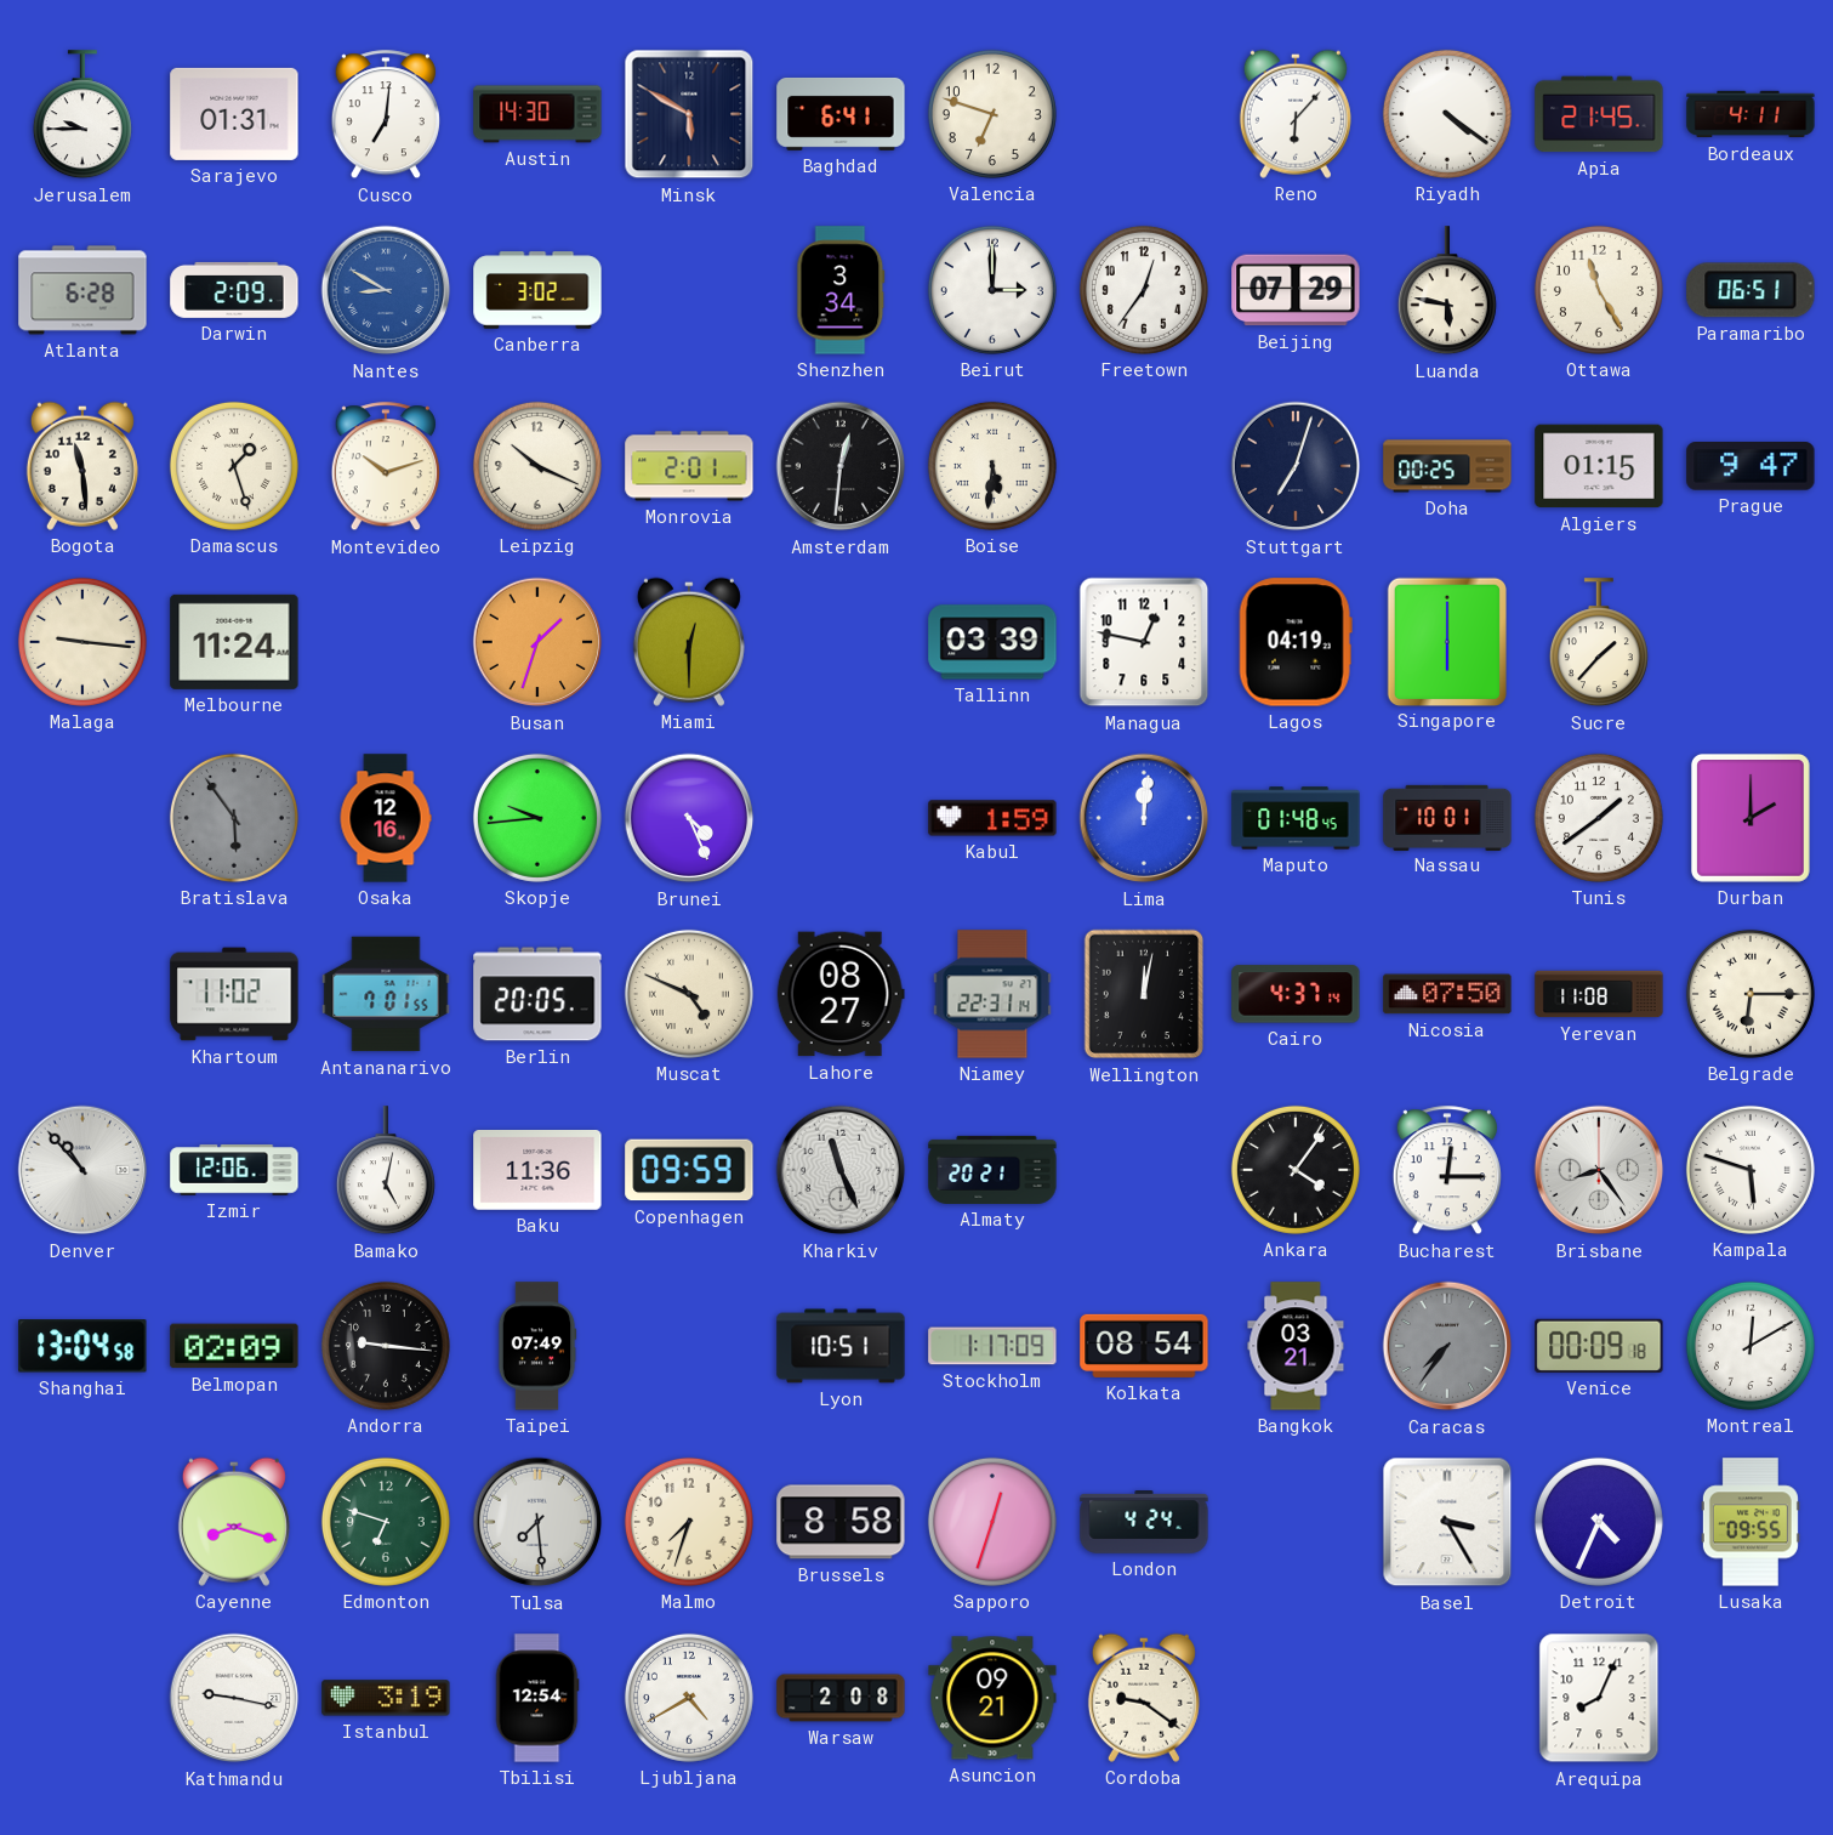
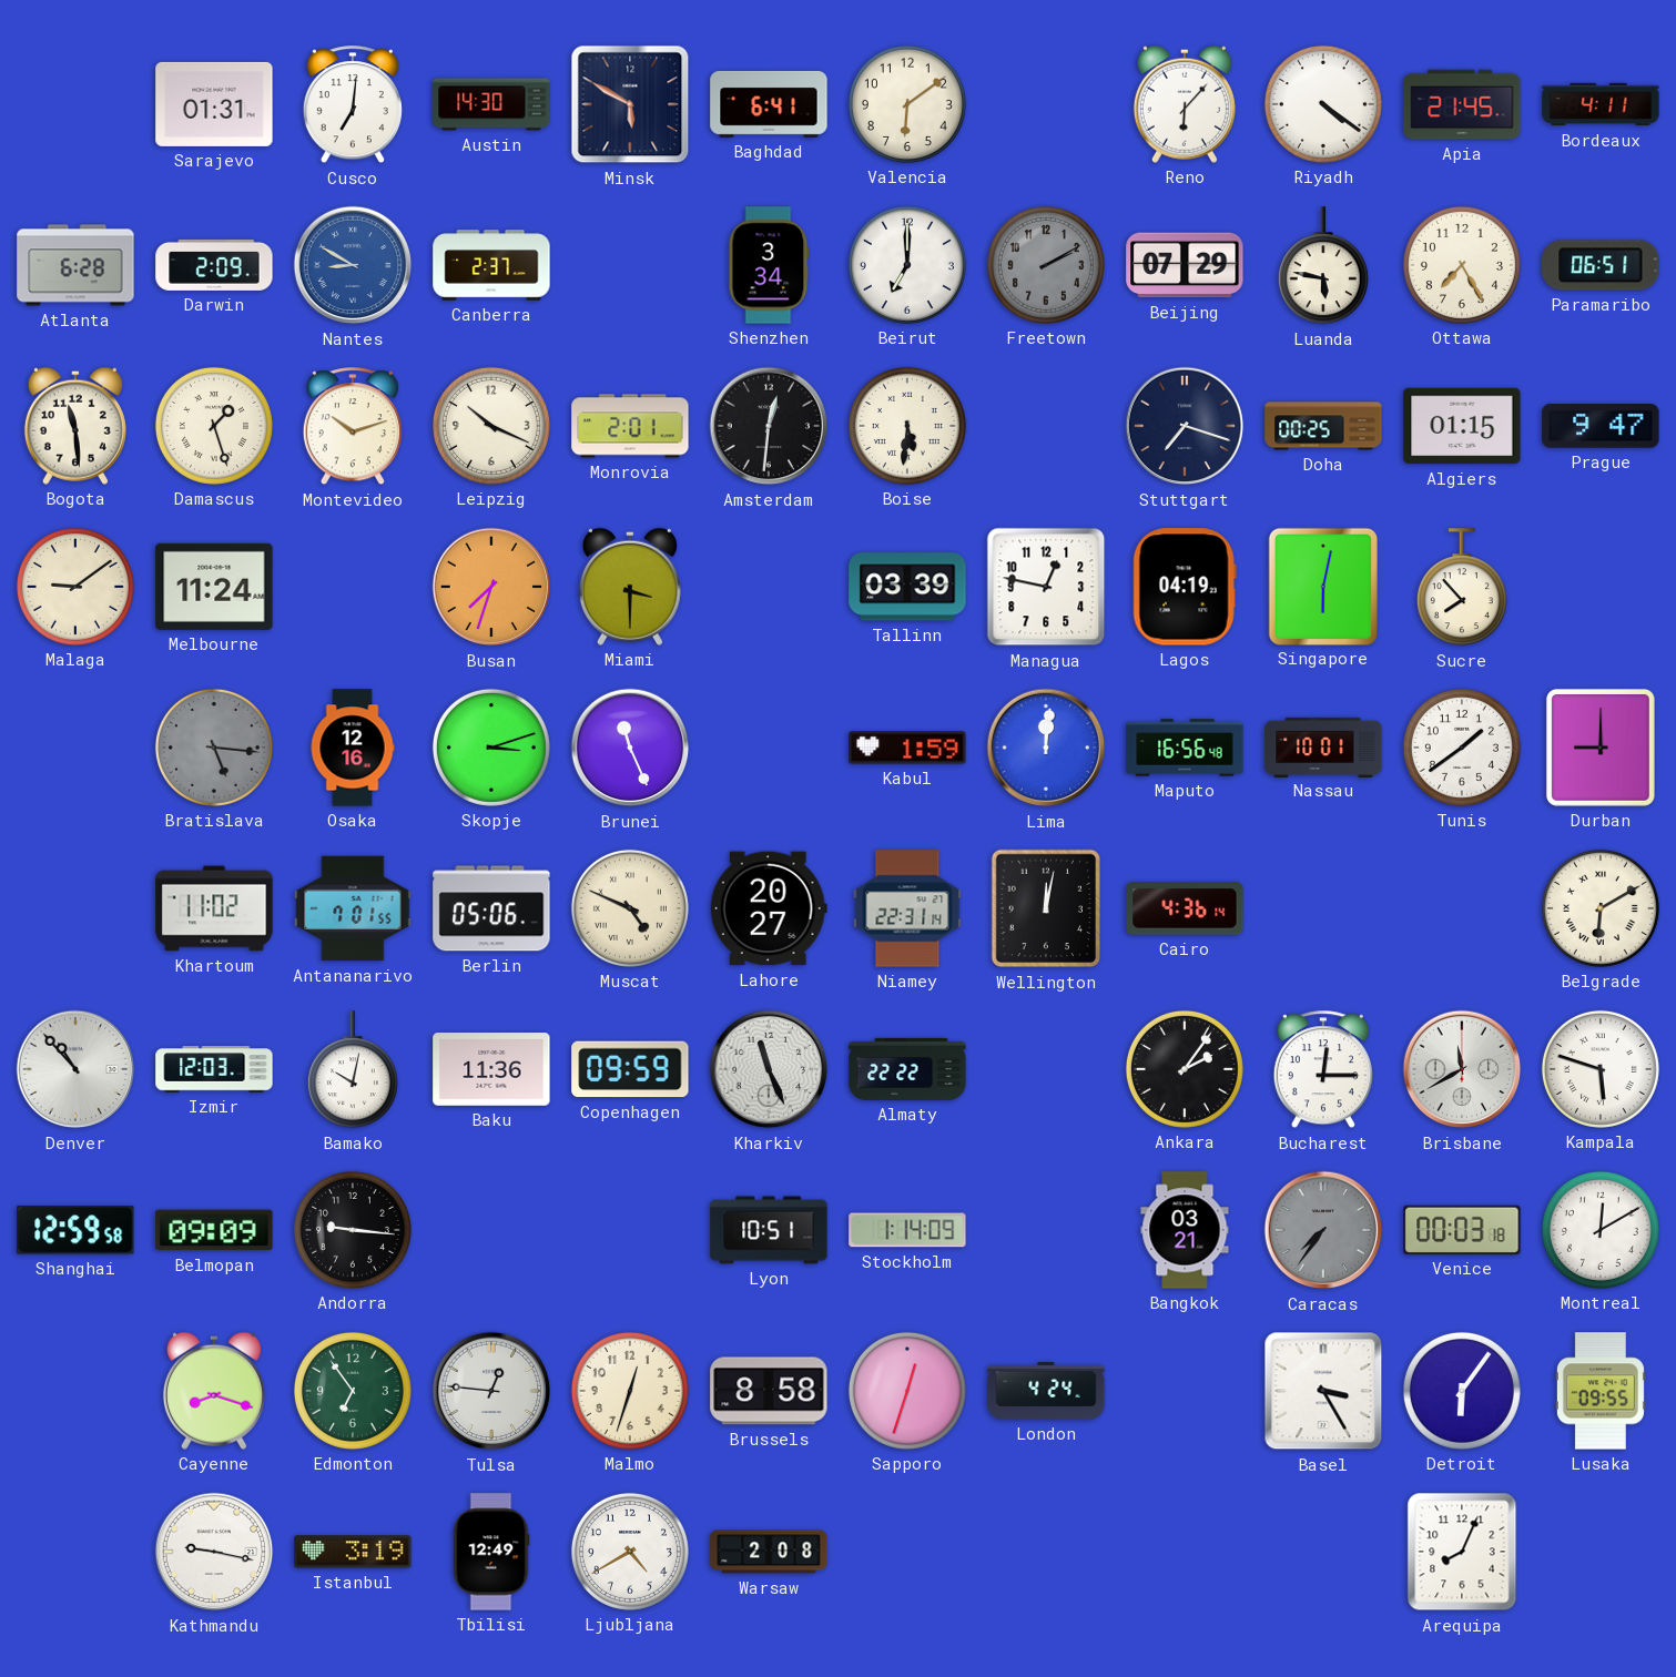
Jerusalem: 9:45 -> none
Valencia: 6:48 -> 6:09
Canberra: 3:02 -> 2:37
Beirut: 3:00 -> 7:00
Freetown: 12:36 -> 2:10
Freetown dial: white -> grey
Ottawa: 11:25 -> 7:25
Stuttgart: 7:03 -> 7:18
Malaga: 9:16 -> 9:09
Busan: 1:33 -> 7:33
Miami: 12:30 -> 3:30
Singapore: 6:00 -> 6:02
Sucre: 1:37 -> 7:53
Bratislava: 5:54 -> 5:16
Skopje: 9:44 -> 3:12
Brunei: 4:26 -> 11:26
Maputo: 01:48 -> 16:56
Durban: 2:00 -> 9:00
Berlin: 20:05 -> 05:06
Lahore: 08:27 -> 20:27
Cairo: 4:37 -> 4:36
Nicosia: 07:50 -> none
Yerevan: 11:08 -> none
Belgrade: 6:15 -> 6:10
Izmir: 12:06 -> 12:03
Bamako: 5:02 -> 10:02
Almaty: 20:21 -> 22:22
Ankara: 4:06 -> 2:06
Brisbane: 8:24 -> 11:40
Shanghai: 13:04 -> 12:59
Belmopan: 02:09 -> 09:09
Taipei: 07:49 -> none
Stockholm: 1:17 -> 1:14
Kolkata: 08:54 -> none
Venice: 00:09 -> 00:03
Edmonton: 6:48 -> 6:54
Tulsa: 7:29 -> 12:46
Malmo: 7:33 -> 12:33
Detroit: 4:34 -> 6:06
Tbilisi: 12:54 -> 12:49
Asuncion: 09:21 -> none
Cordoba: 9:21 -> none
